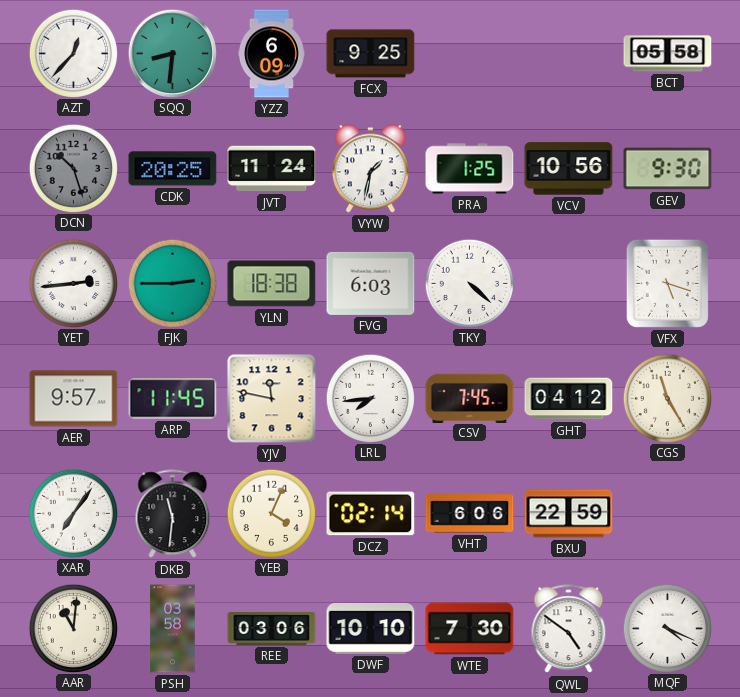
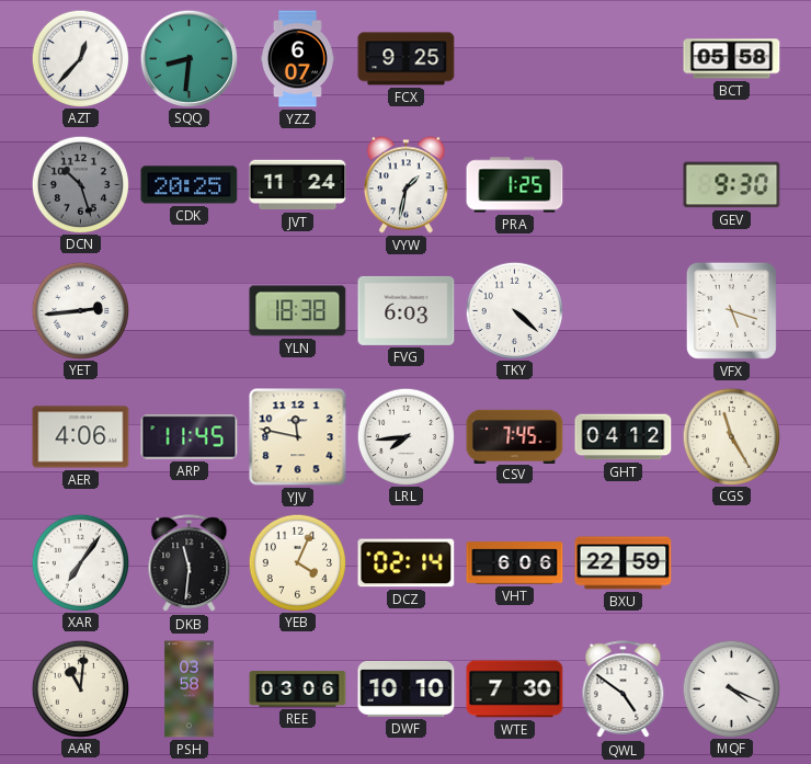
YZZ: 6:09 -> 6:07
VCV: 10:56 -> none
FJK: 2:45 -> none
AER: 9:57 -> 4:06
